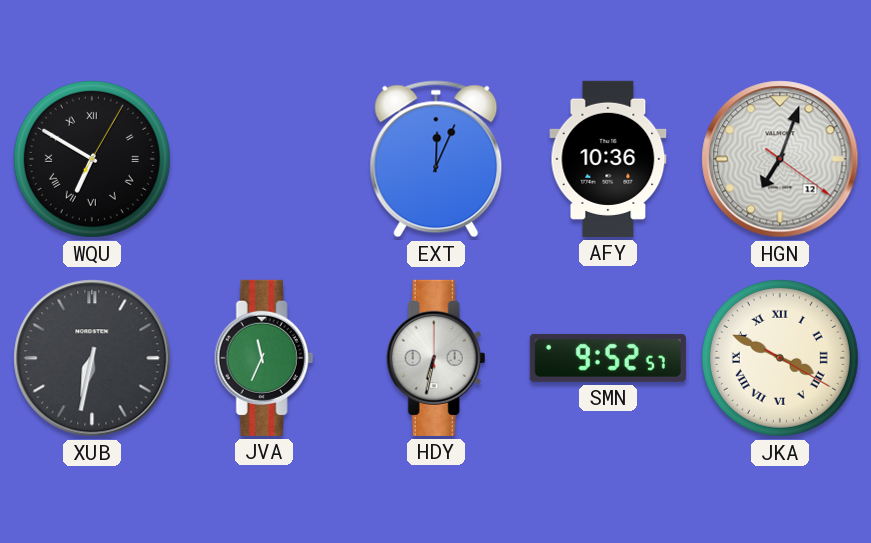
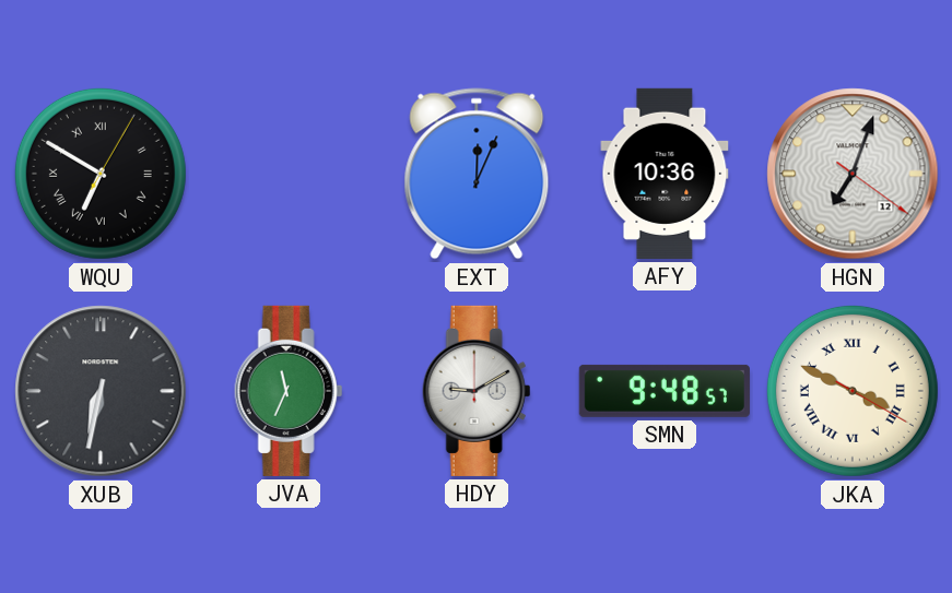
HDY: 6:32 -> 9:10
SMN: 9:52 -> 9:48
